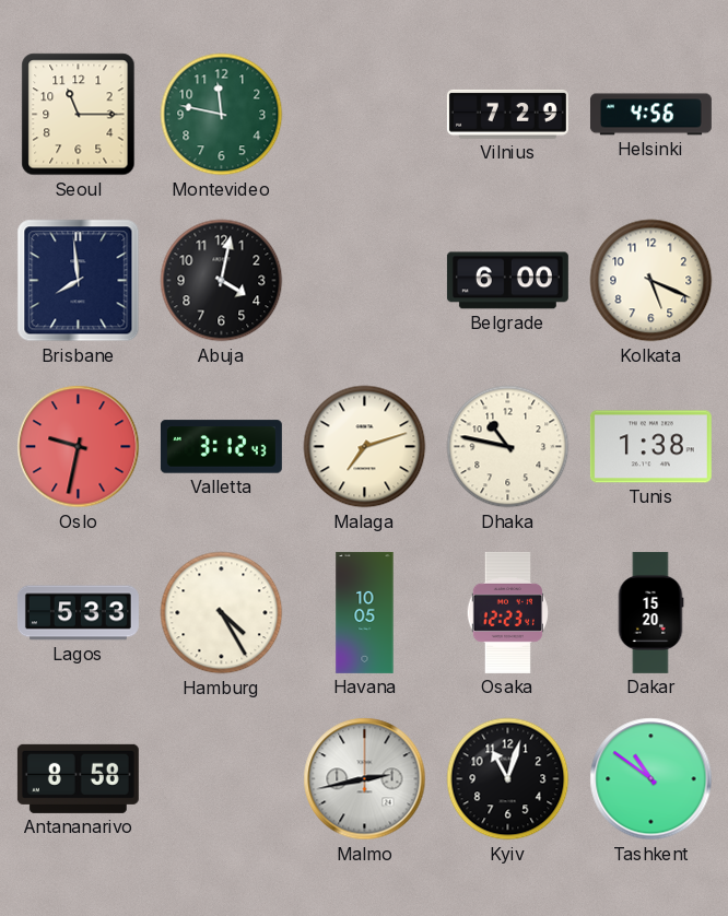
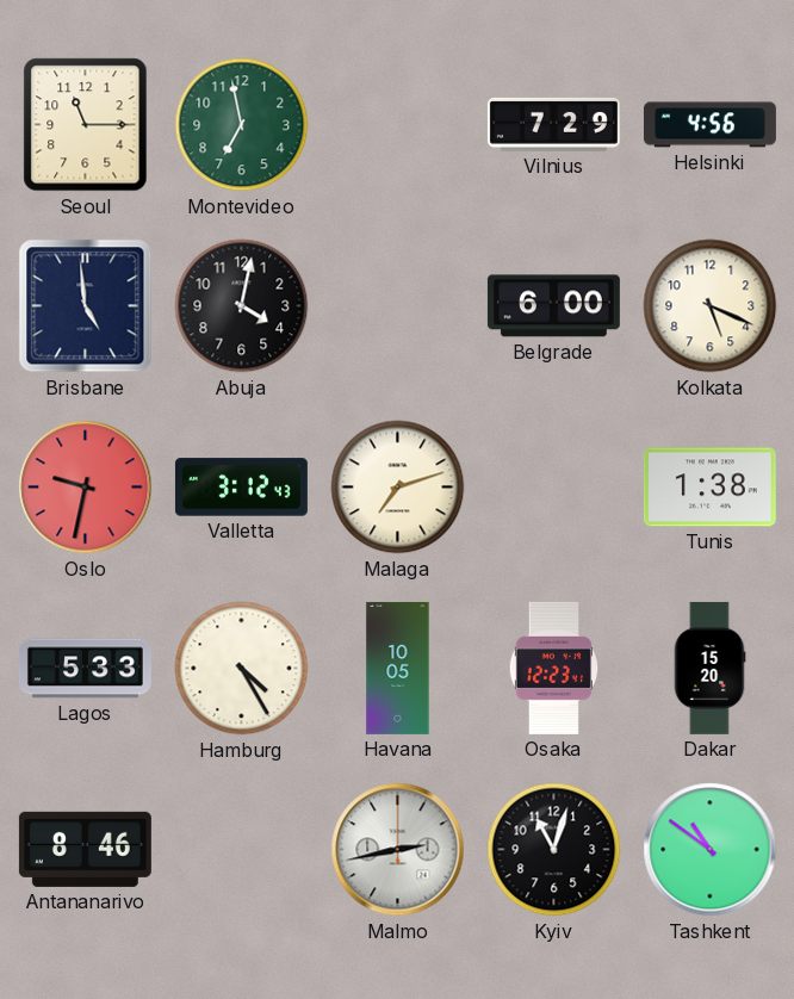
Montevideo: 11:47 -> 6:58
Brisbane: 7:59 -> 4:59
Dhaka: 10:47 -> none
Antananarivo: 8:58 -> 8:46
